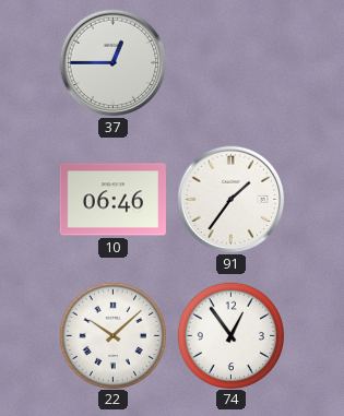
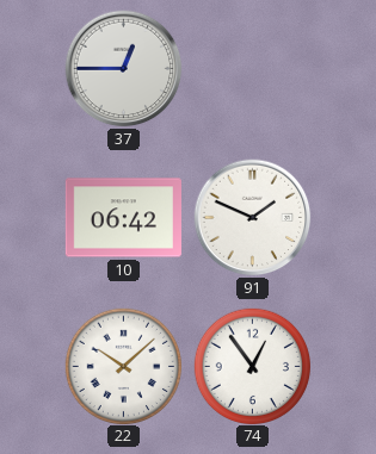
10: 06:46 -> 06:42
91: 1:36 -> 1:49
